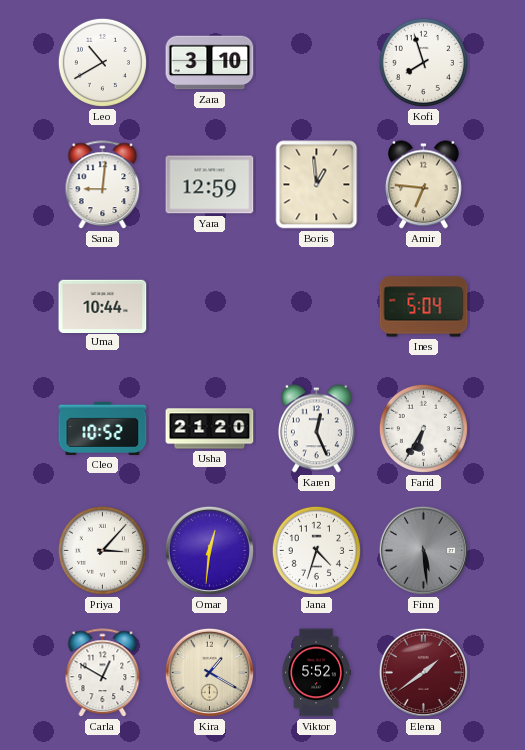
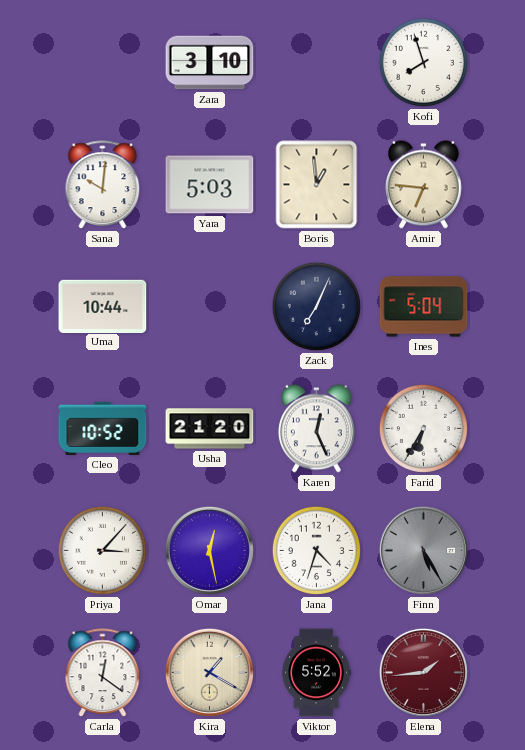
Leo: 10:40 -> none
Sana: 9:01 -> 10:01
Yara: 12:59 -> 5:03
Zack: none -> 7:04
Omar: 12:31 -> 12:28
Finn: 5:29 -> 5:25
Carla: 12:50 -> 12:21
Elena: 1:39 -> 1:44
